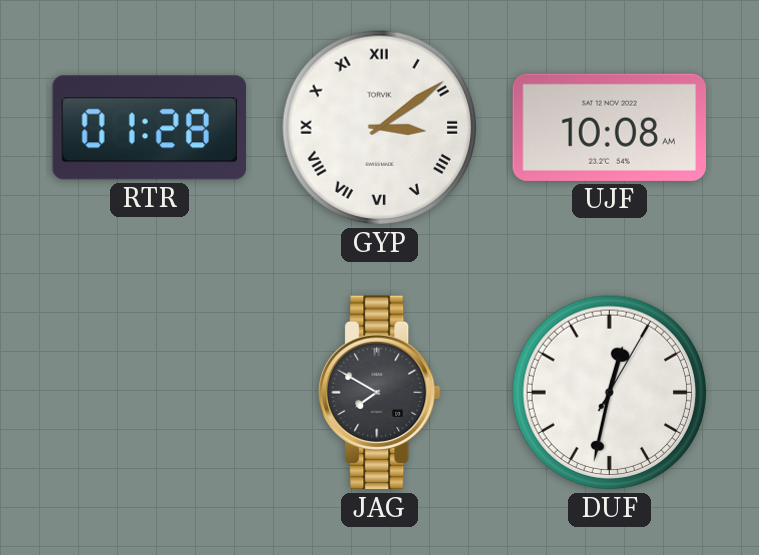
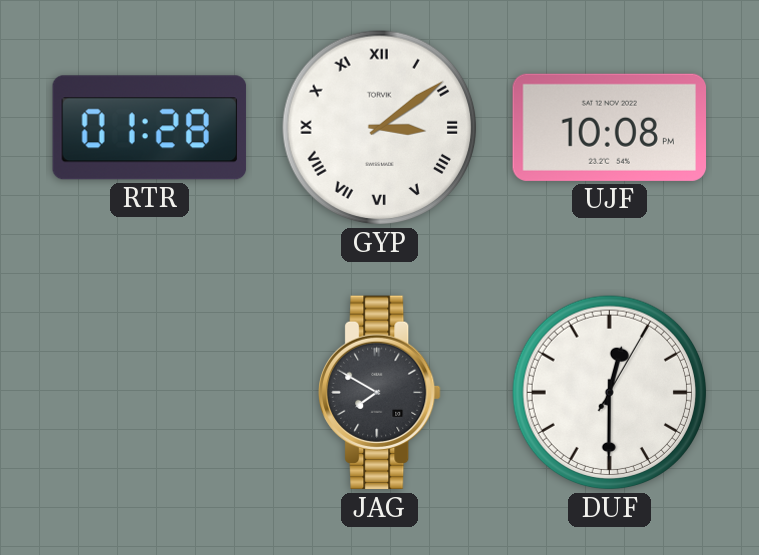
UJF: 10:08 AM -> 10:08 PM
DUF: 12:32 -> 12:30
